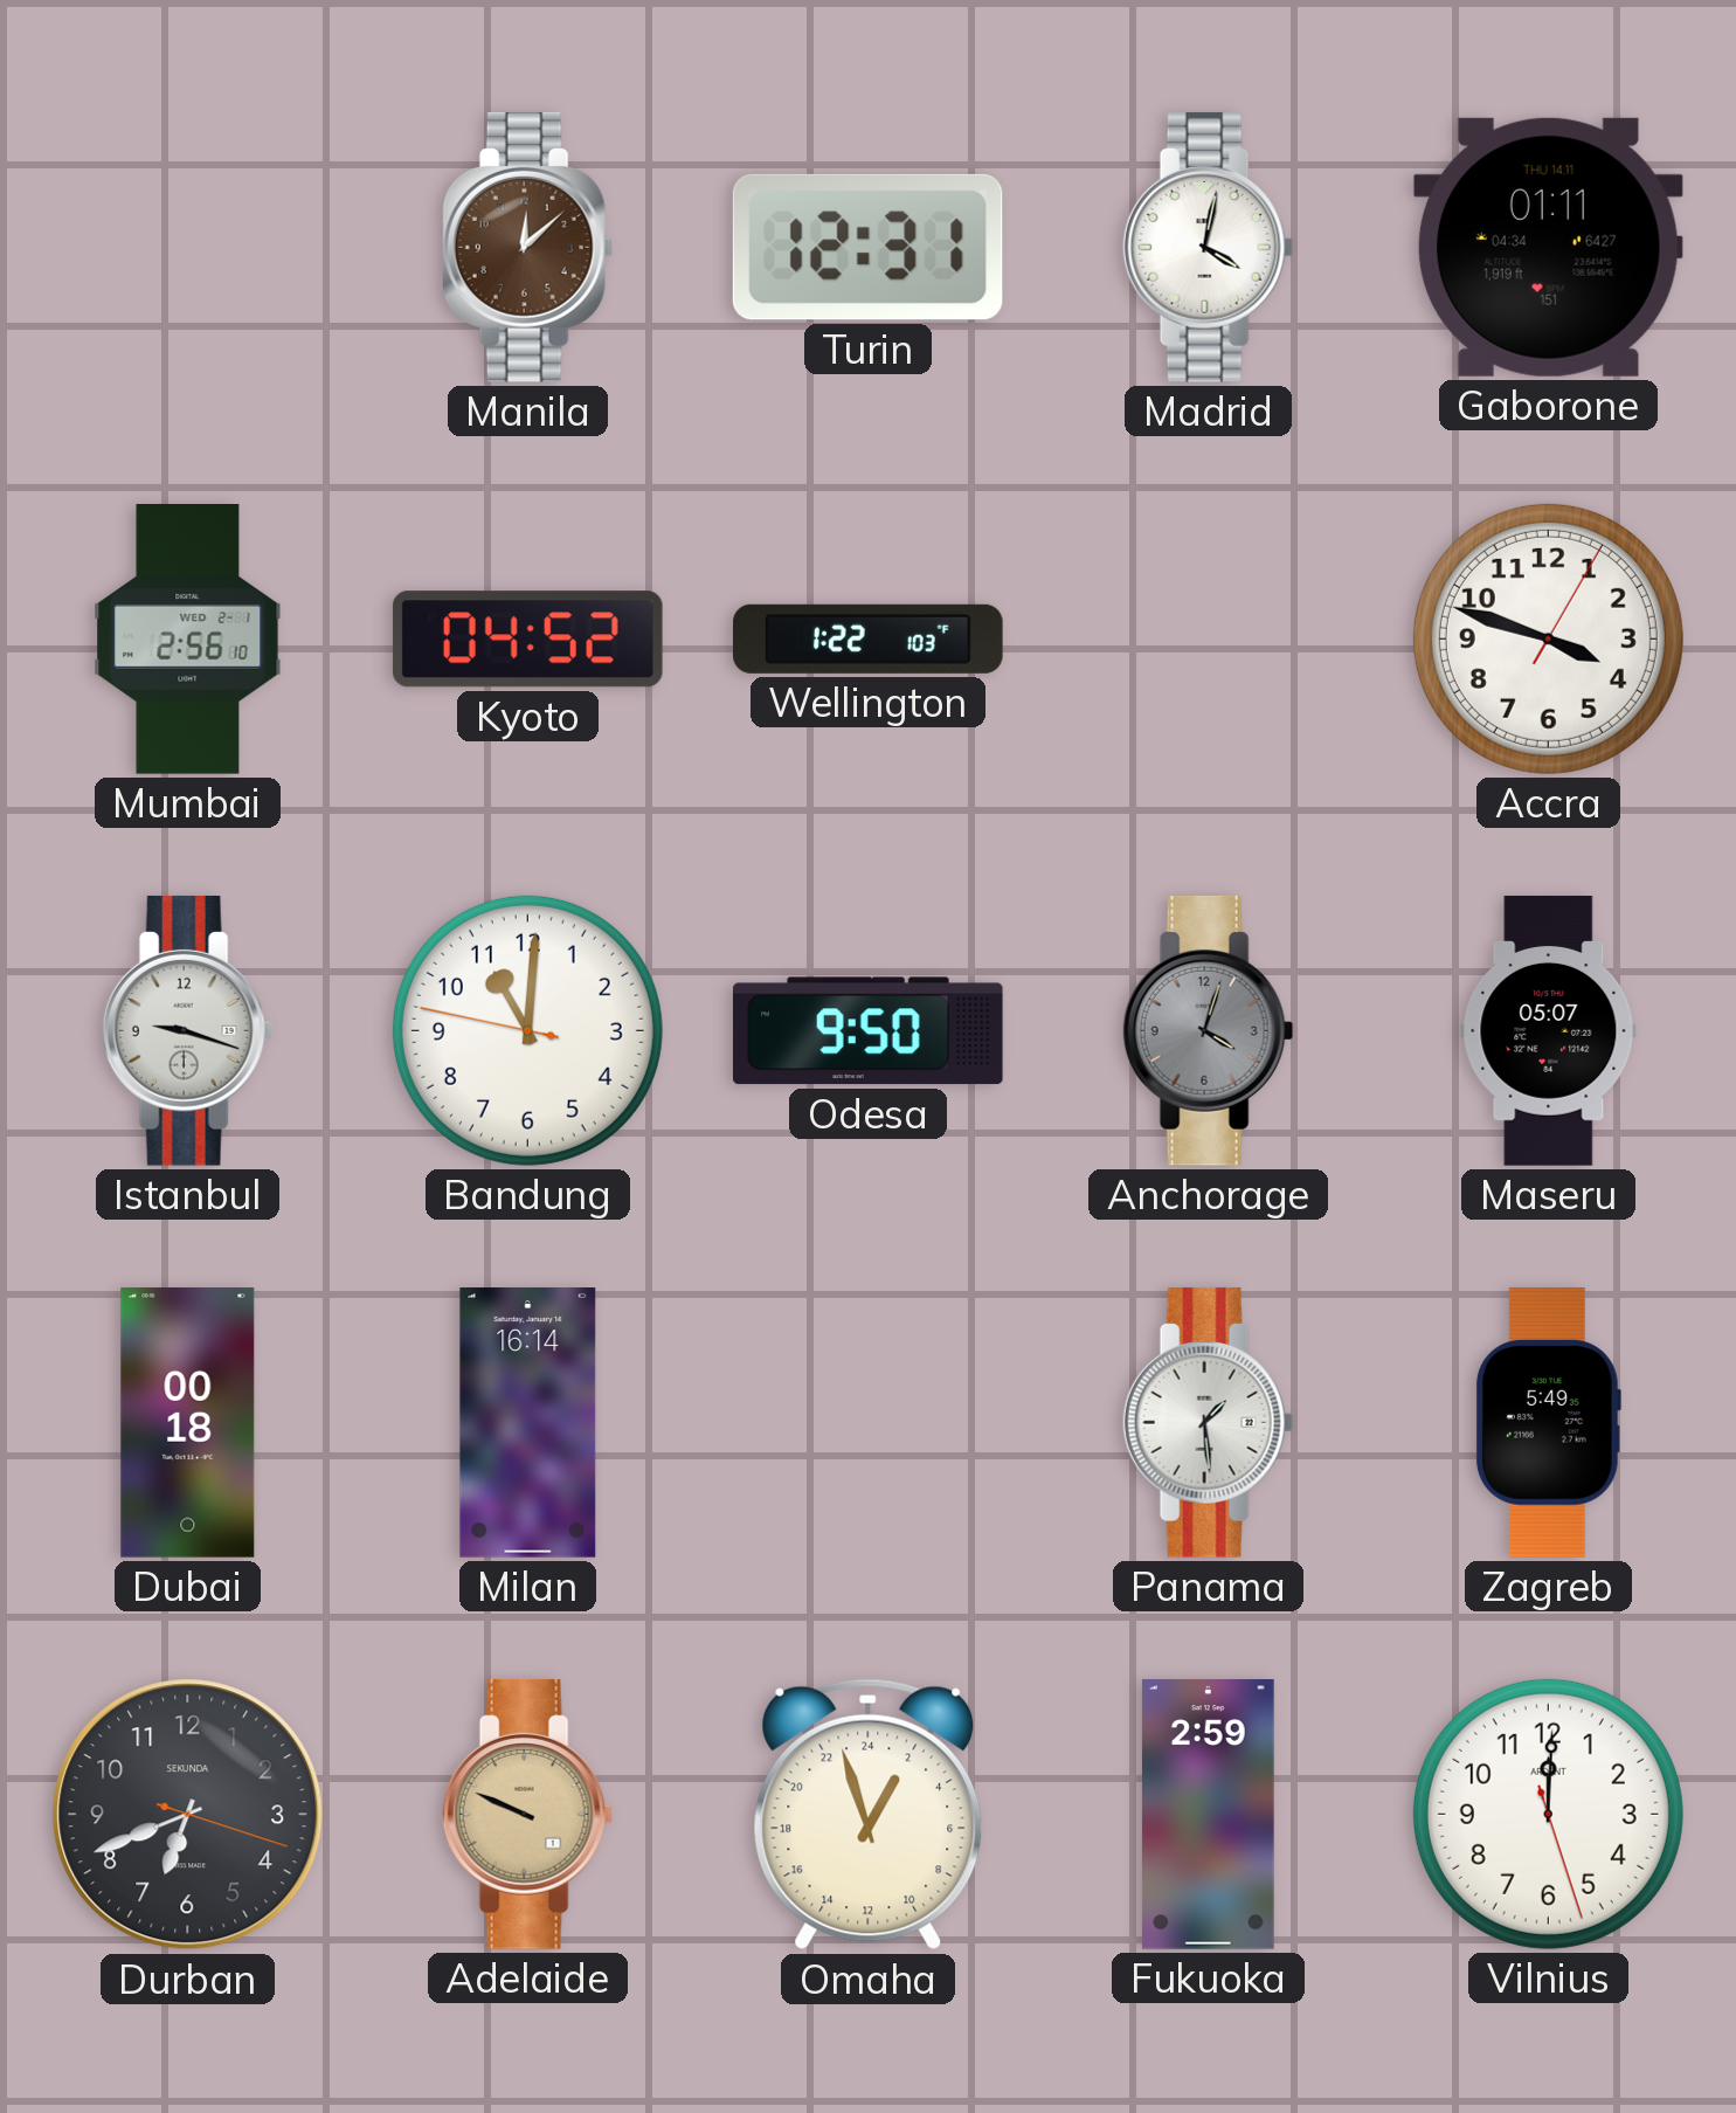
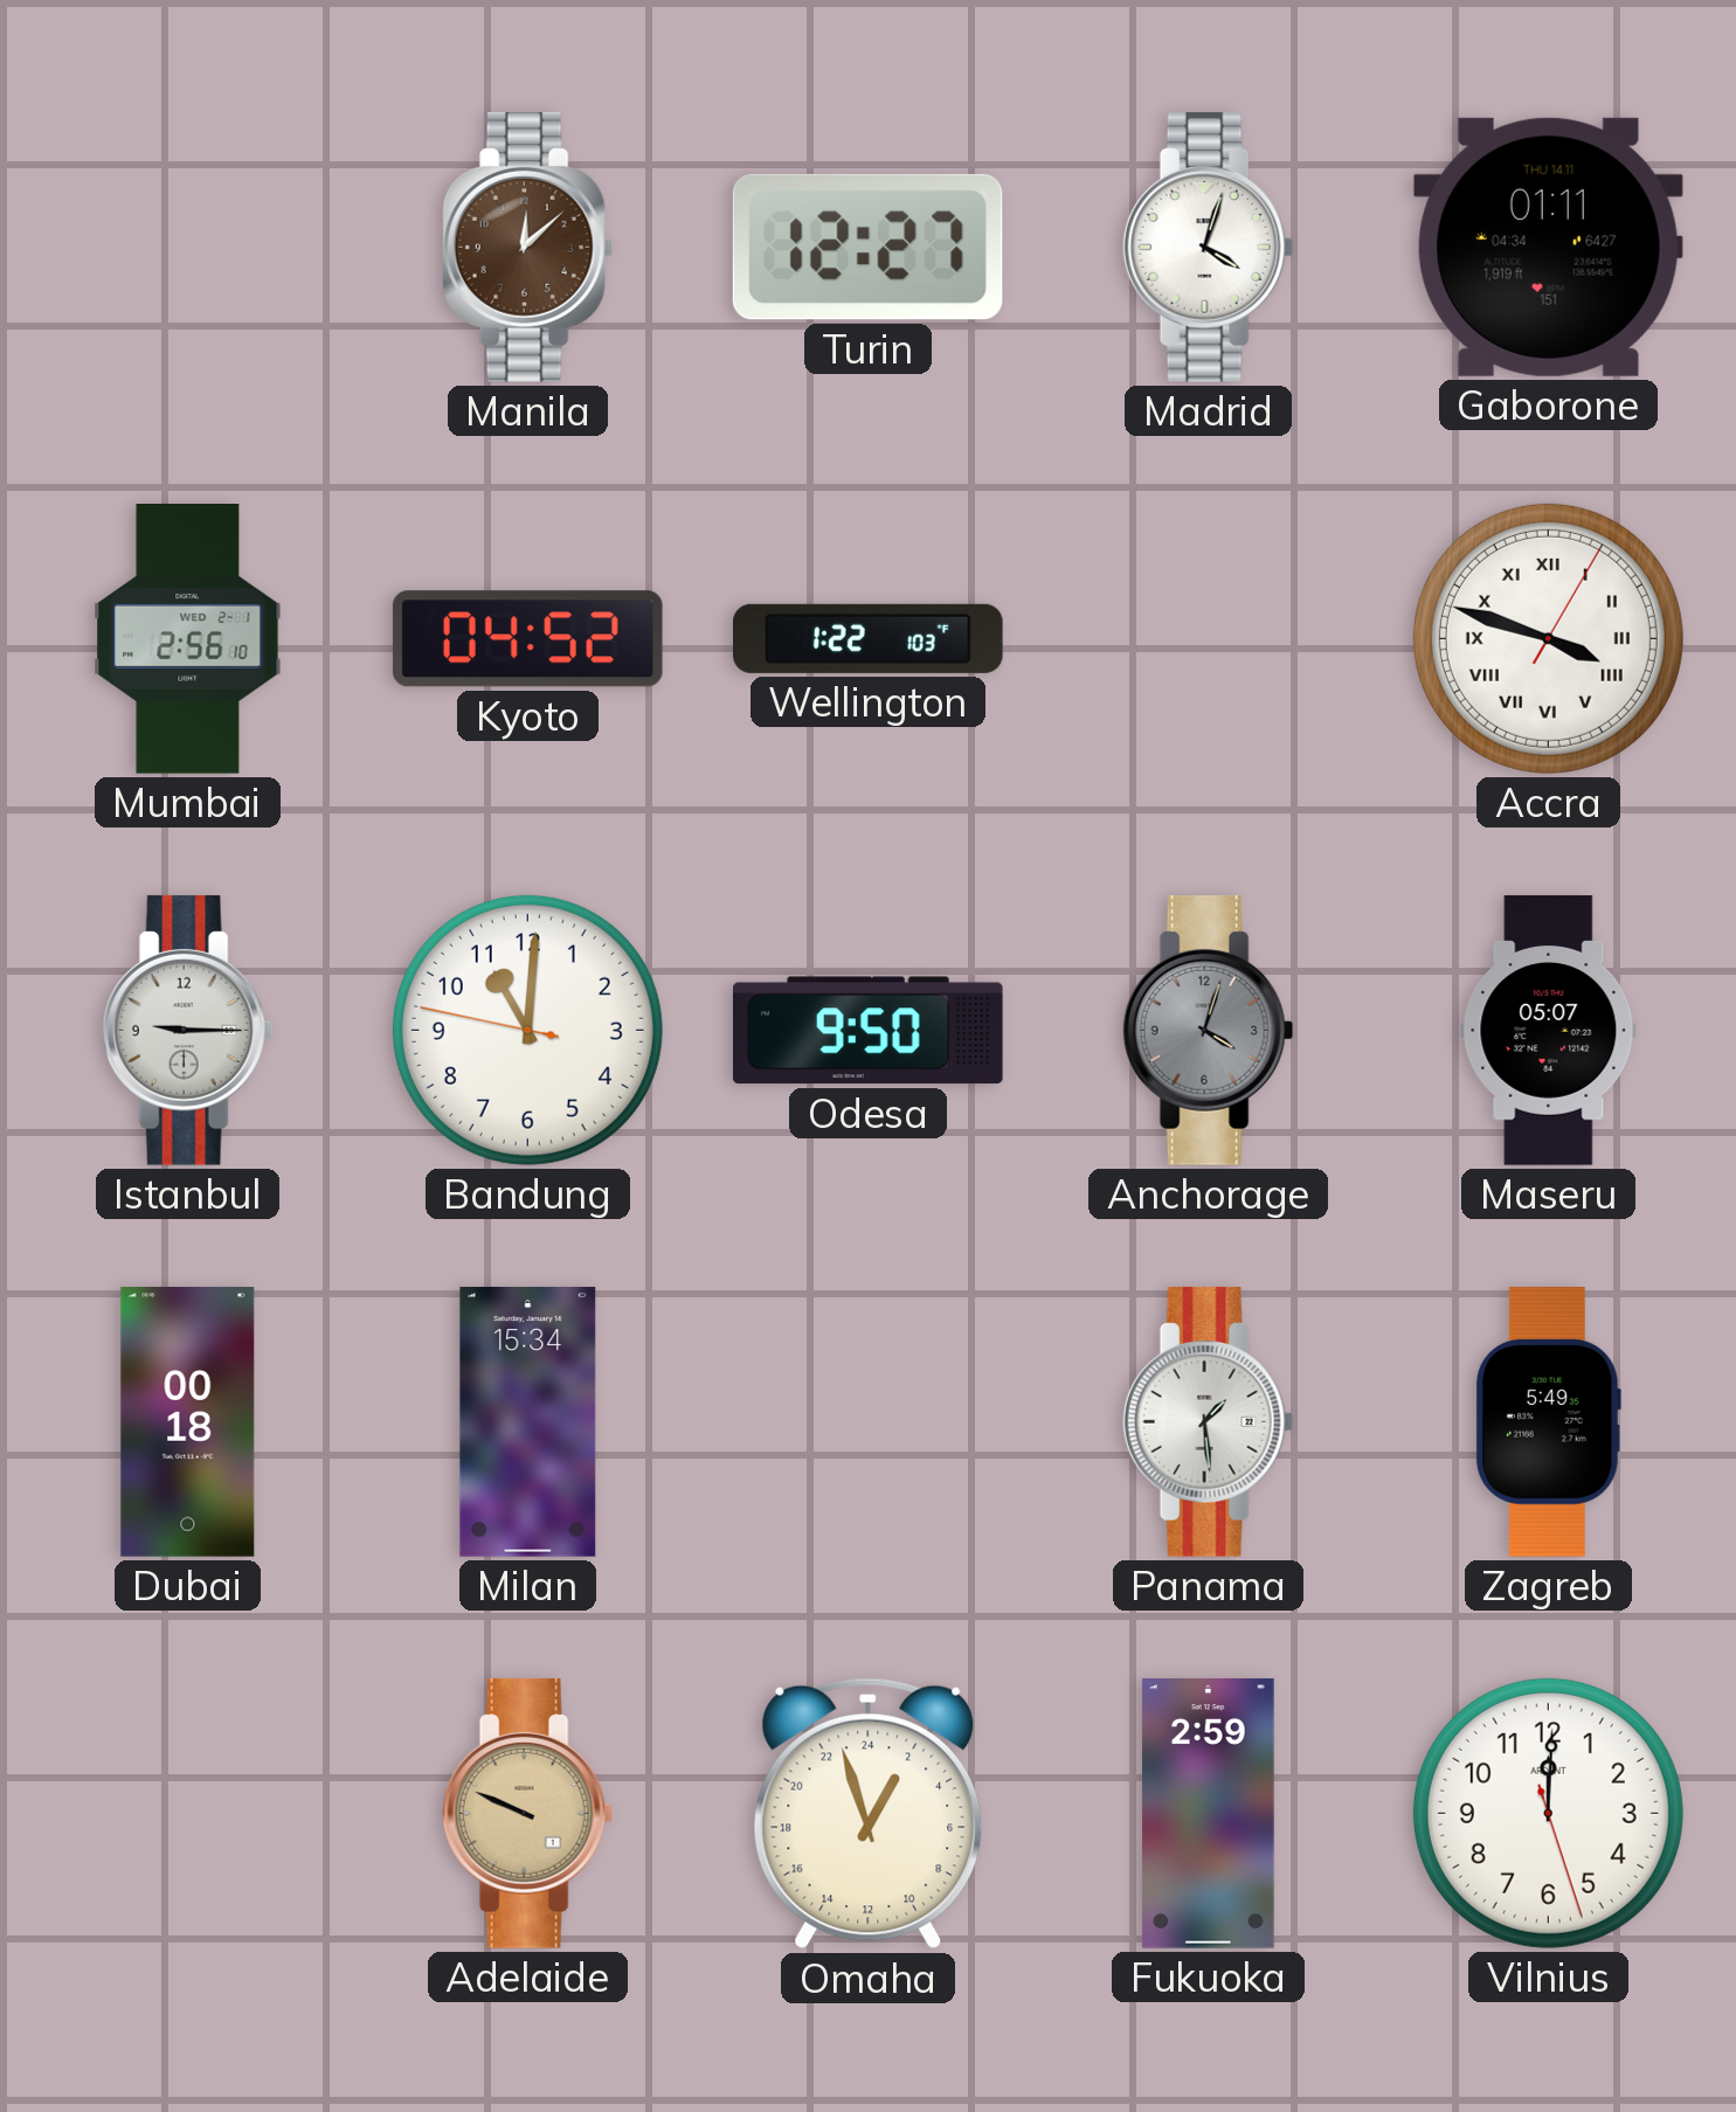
Turin: 12:31 -> 12:27
Madrid: 4:02 -> 4:03
Accra numerals: Arabic -> Roman
Istanbul: 9:18 -> 9:15
Milan: 16:14 -> 15:34
Durban: 6:41 -> none
